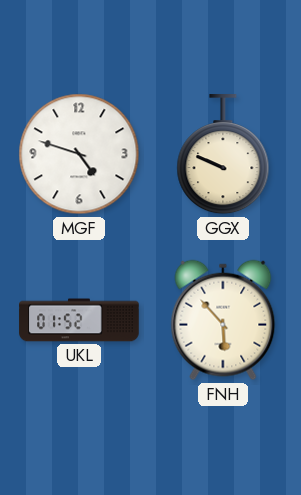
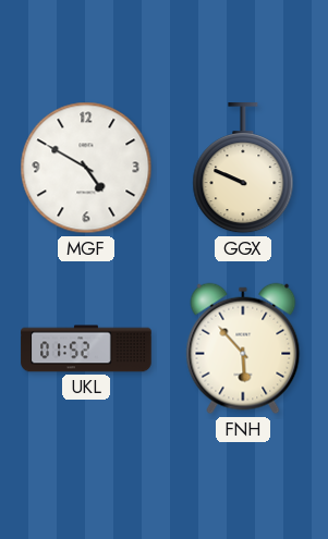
MGF: 4:48 -> 4:50
